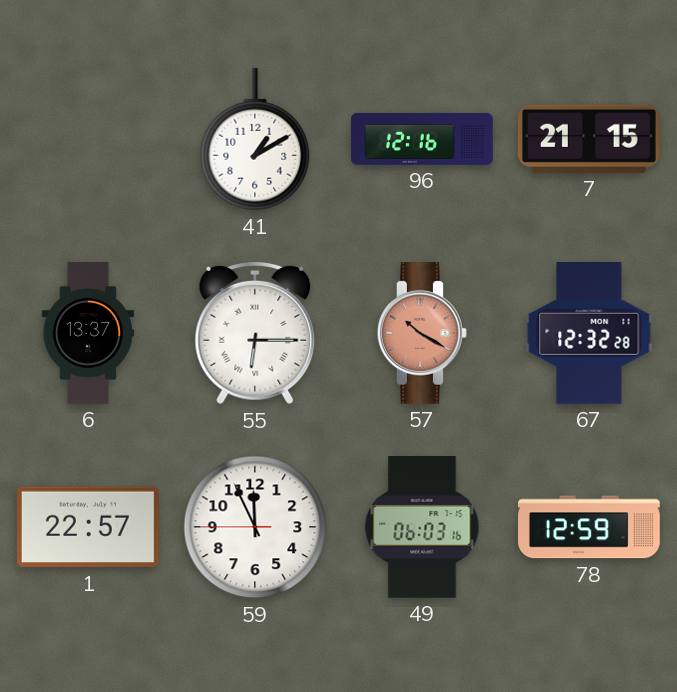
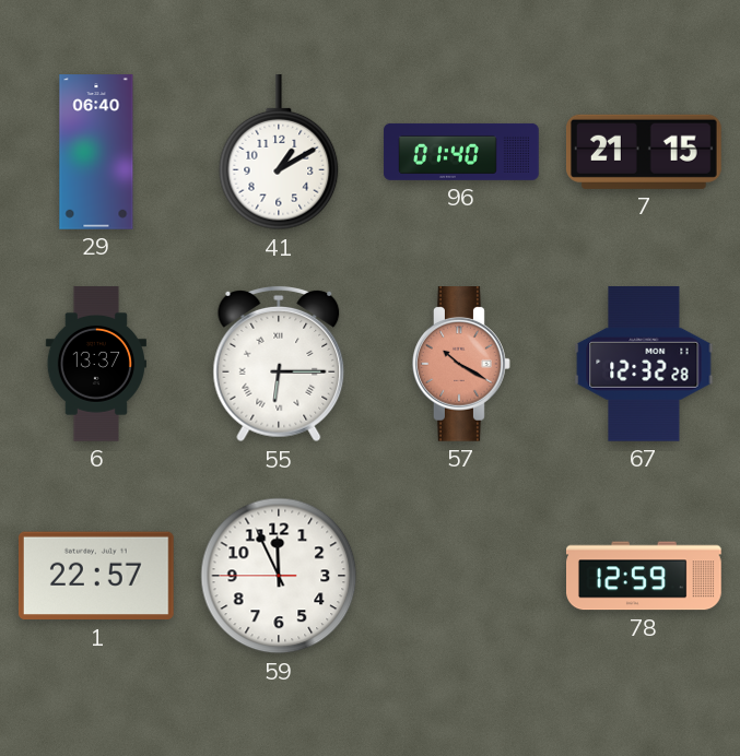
29: none -> 06:40
96: 12:16 -> 01:40
49: 06:03 -> none
